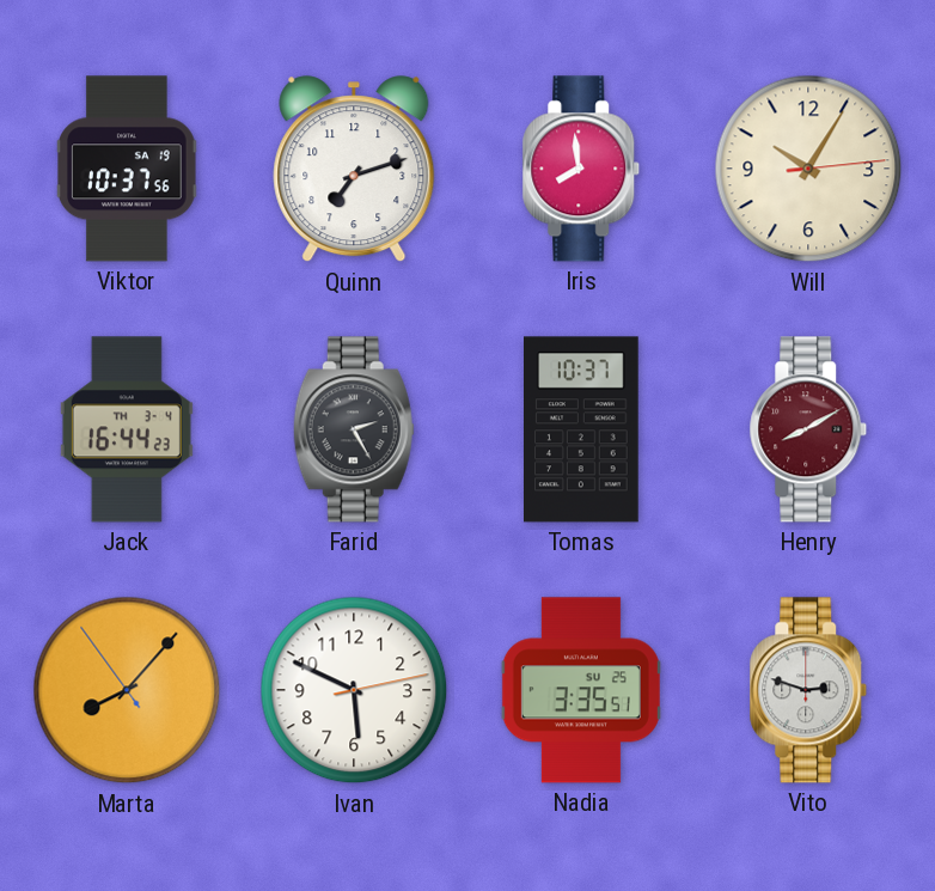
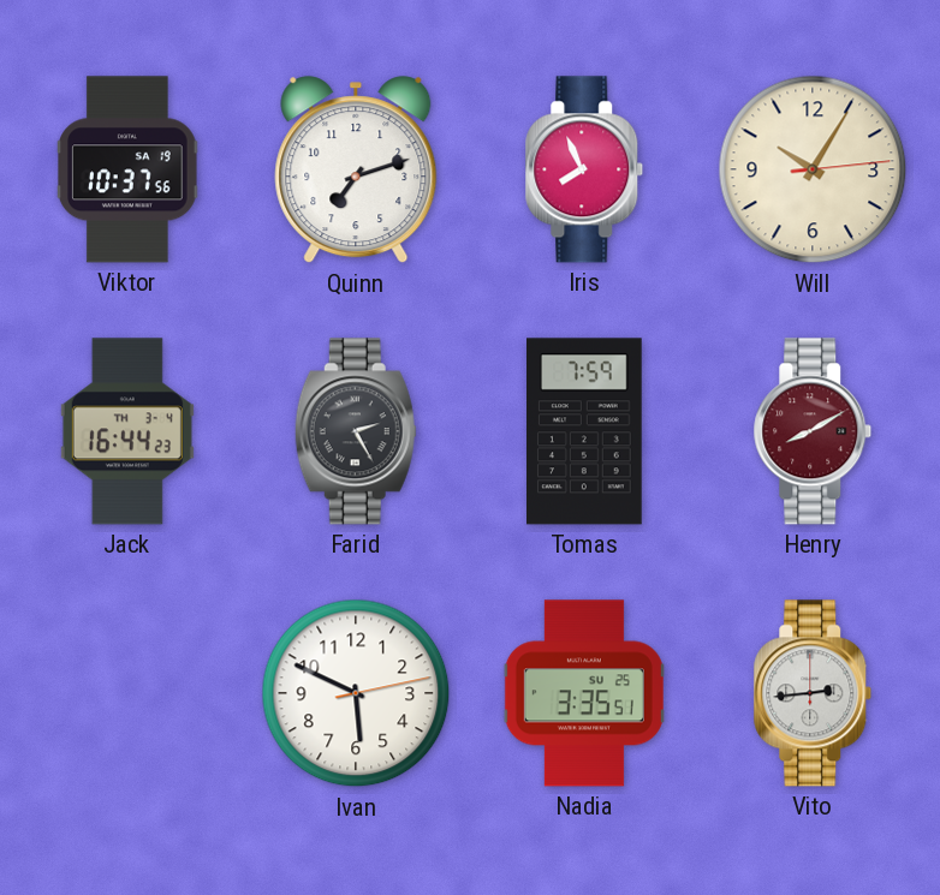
Iris: 7:59 -> 7:56
Tomas: 10:37 -> 7:59
Marta: 8:06 -> none
Vito: 2:48 -> 2:44
